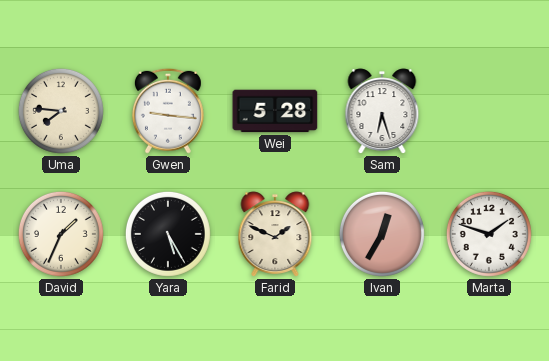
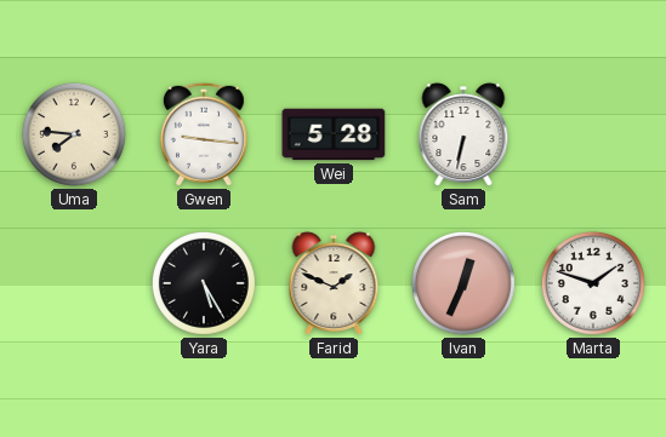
Sam: 6:27 -> 6:32
David: 1:34 -> none
Ivan: 12:35 -> 12:34
